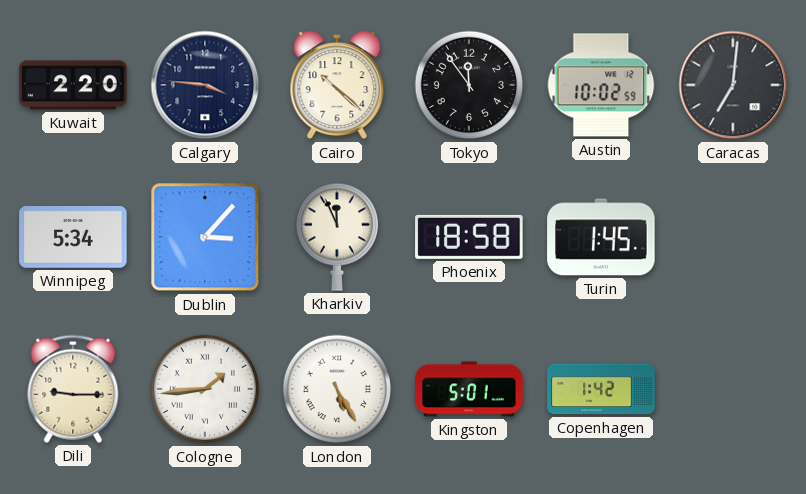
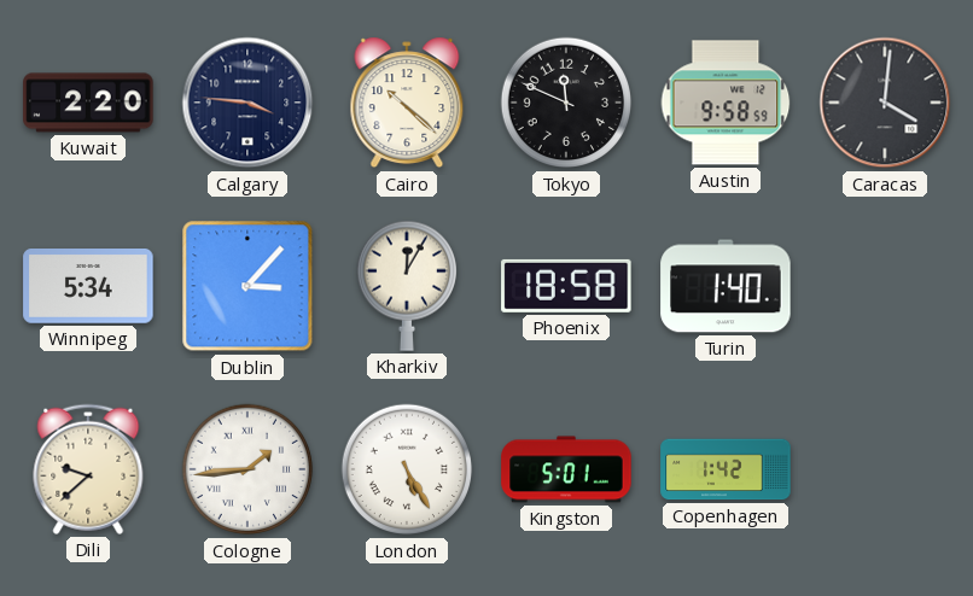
Tokyo: 11:54 -> 11:49
Austin: 10:02 -> 9:58
Caracas: 7:01 -> 4:01
Kharkiv: 11:56 -> 12:05
Turin: 1:45 -> 1:40
Dili: 9:15 -> 9:38
